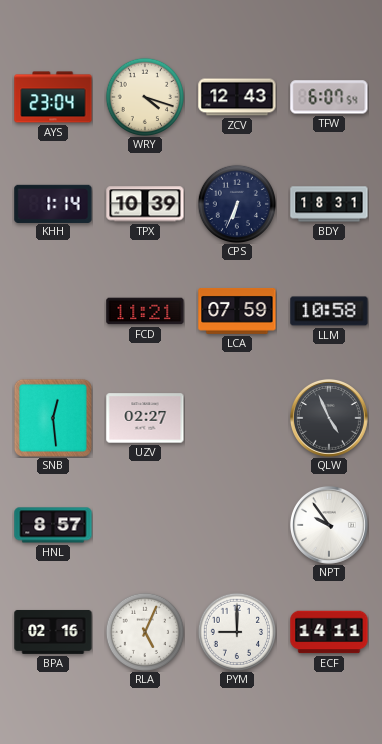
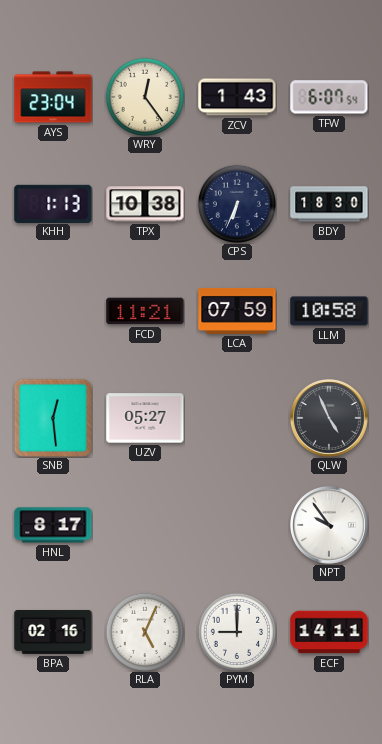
WRY: 4:18 -> 12:24
ZCV: 12:43 -> 1:43
KHH: 1:14 -> 1:13
TPX: 10:39 -> 10:38
BDY: 18:31 -> 18:30
UZV: 02:27 -> 05:27
HNL: 8:57 -> 8:17
